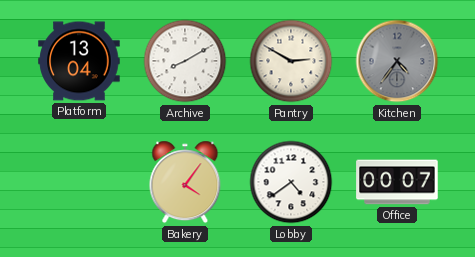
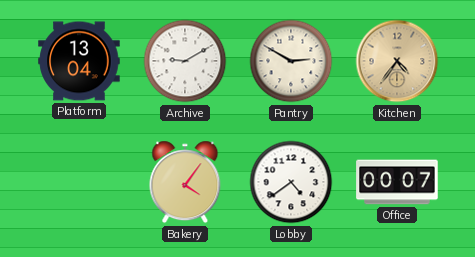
Archive: 8:10 -> 9:10
Kitchen dial: grey -> champagne
